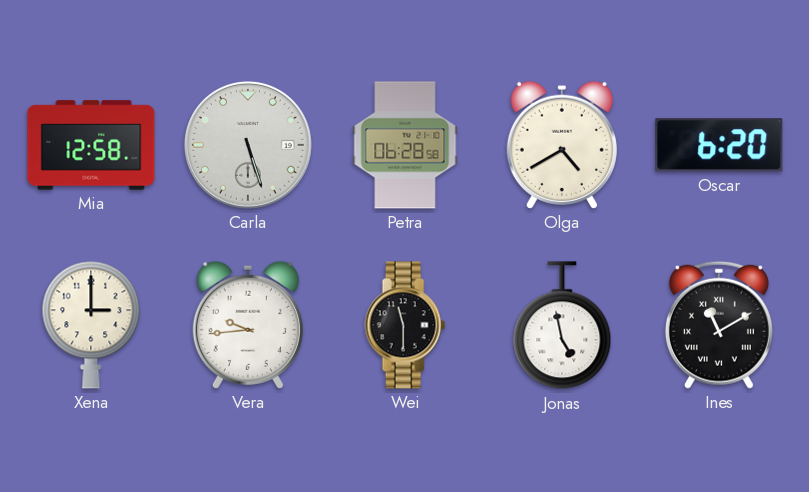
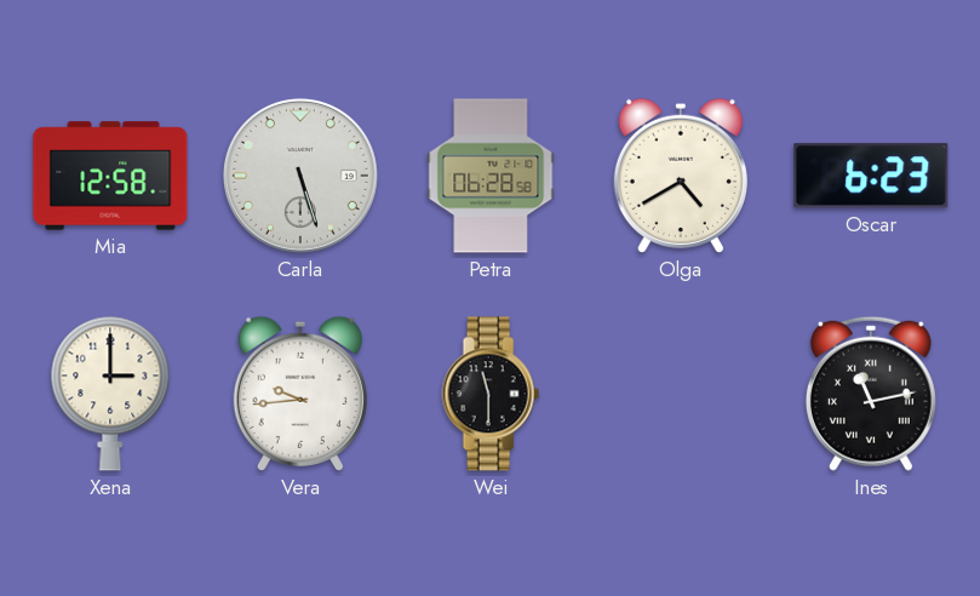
Oscar: 6:20 -> 6:23
Jonas: 4:58 -> none
Ines: 11:10 -> 11:13
